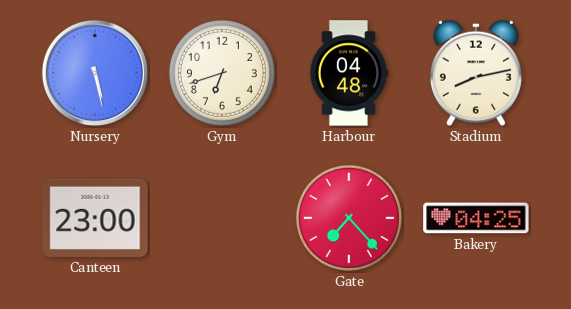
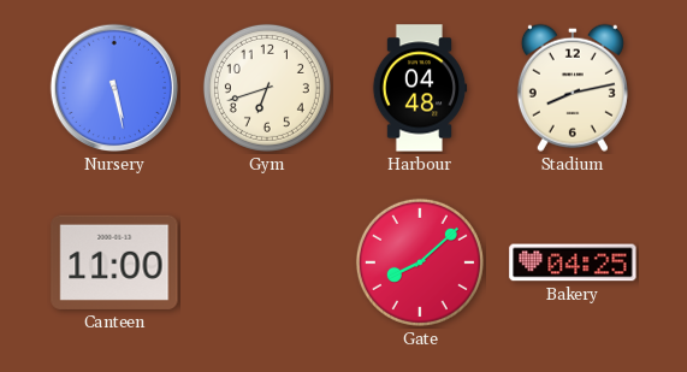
Canteen: 23:00 -> 11:00
Gate: 7:23 -> 8:08
